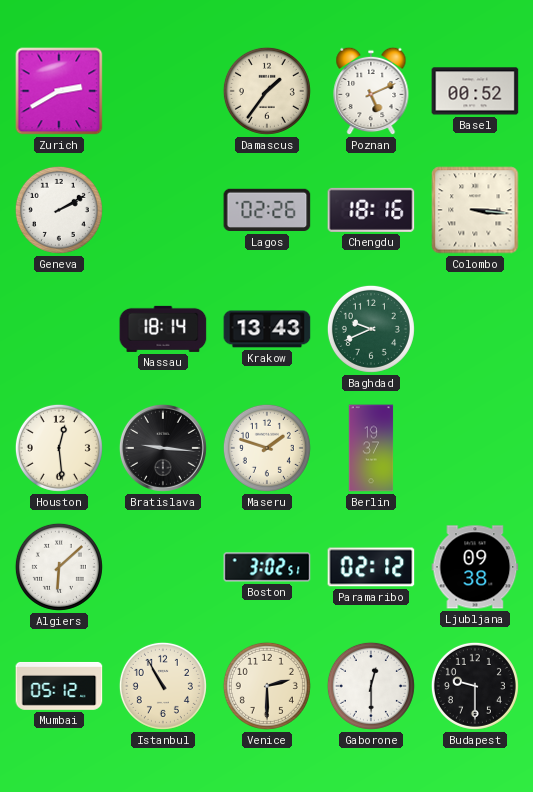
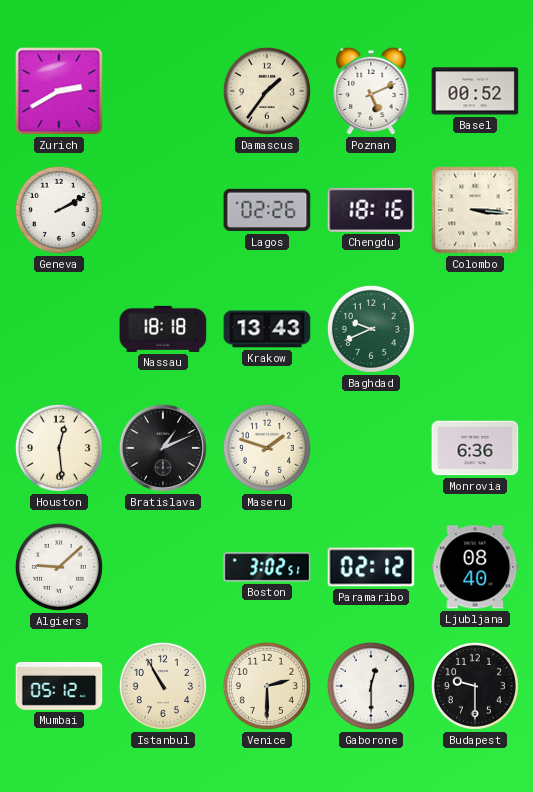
Nassau: 18:14 -> 18:18
Bratislava: 9:16 -> 1:11
Berlin: 19:37 -> none
Monrovia: none -> 6:36
Algiers: 6:08 -> 9:08
Ljubljana: 09:38 -> 08:40
